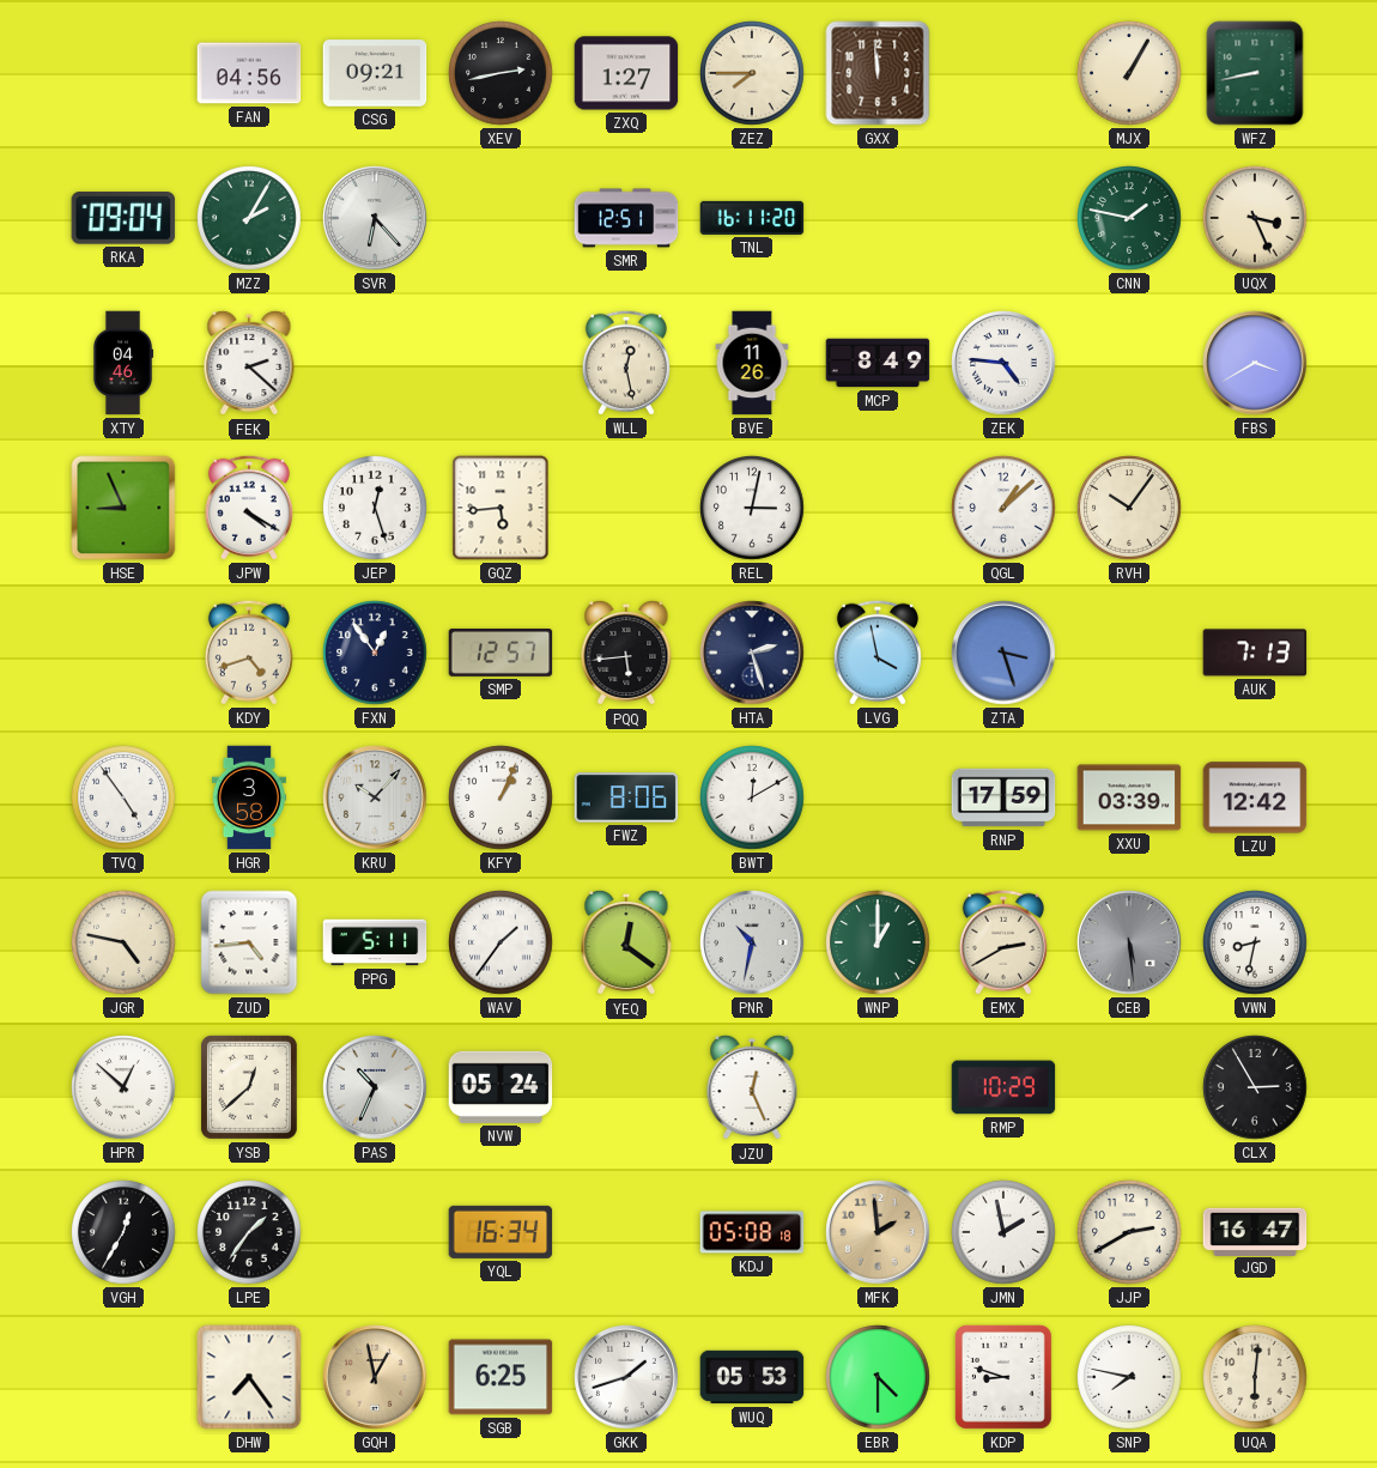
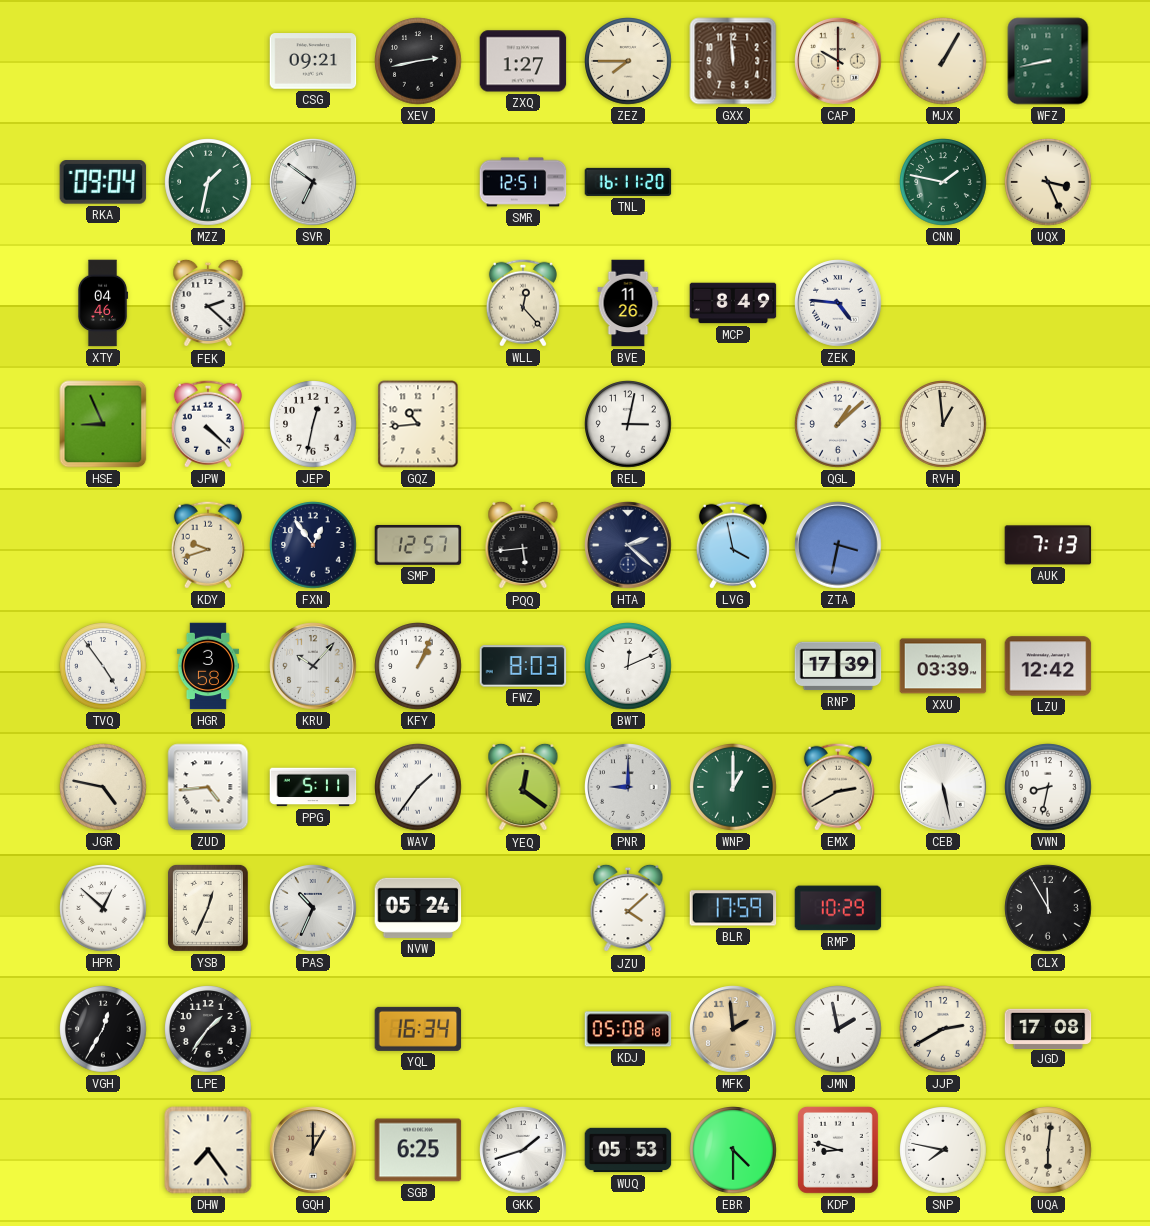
FAN: 04:56 -> none
CAP: none -> 10:00
MZZ: 2:05 -> 1:32
SVR: 6:23 -> 6:51
WLL: 12:28 -> 12:23
FBS: 3:40 -> none
JPW: 4:20 -> 4:22
JEP: 12:27 -> 12:32
GQZ: 5:44 -> 10:44
RVH: 10:06 -> 12:59
KDY: 4:42 -> 9:42
HTA: 2:27 -> 2:22
ZTA: 3:27 -> 3:32
FWZ: 8:06 -> 8:03
BWT: 12:10 -> 12:11
RNP: 17:59 -> 17:39
PNR: 10:32 -> 9:00
CEB: 5:29 -> 5:28
CEB dial: grey -> white
YSB: 12:38 -> 12:34
JZU: 12:26 -> 4:08
BLR: none -> 17:59
CLX: 2:55 -> 11:55
JGD: 16:47 -> 17:08
GQH: 12:58 -> 1:00
